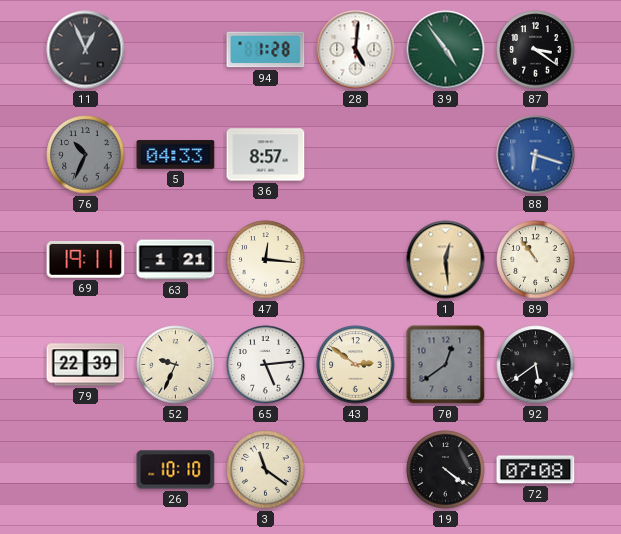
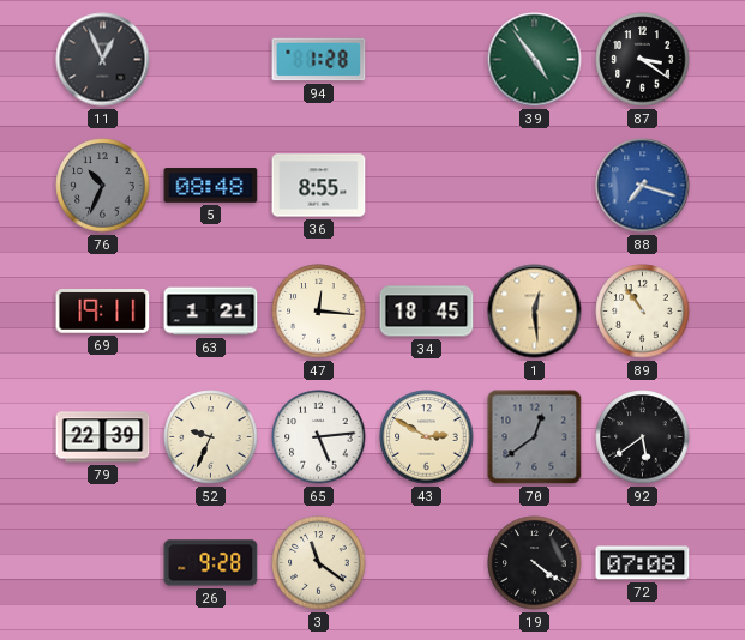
28: 5:01 -> none
5: 04:33 -> 08:48
36: 8:57 -> 8:55
88: 6:18 -> 7:18
34: none -> 18:45
43: 2:51 -> 2:50
26: 10:10 -> 9:28
